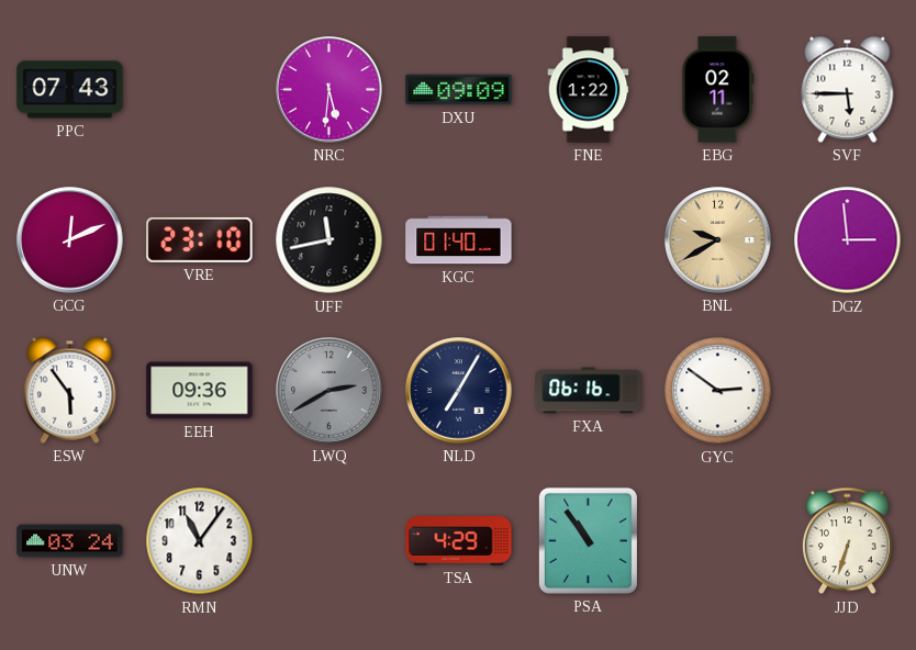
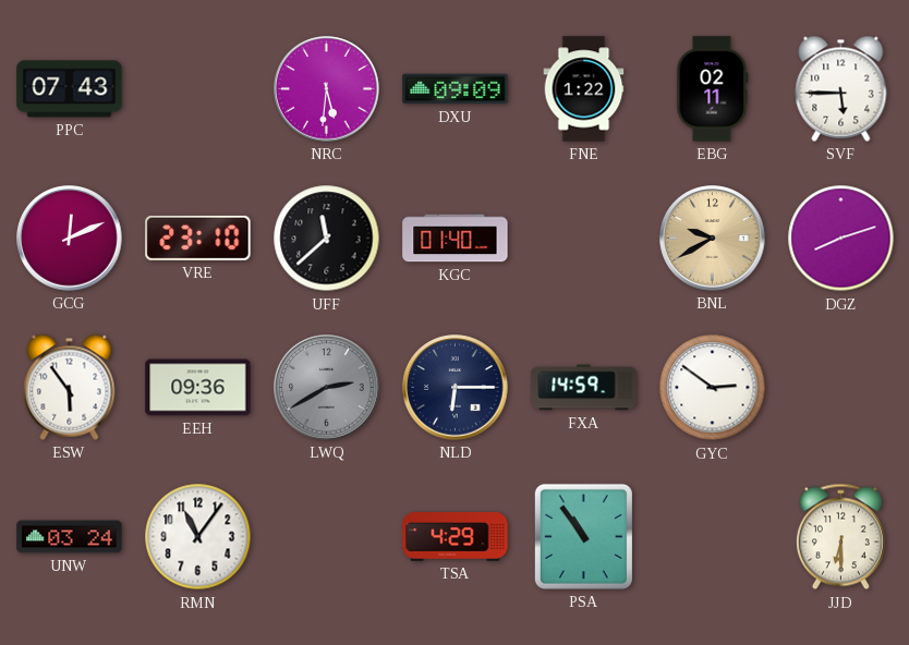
UFF: 11:43 -> 11:38
DGZ: 2:59 -> 8:12
NLD: 7:05 -> 6:15
FXA: 06:16 -> 14:59
JJD: 6:33 -> 6:30
